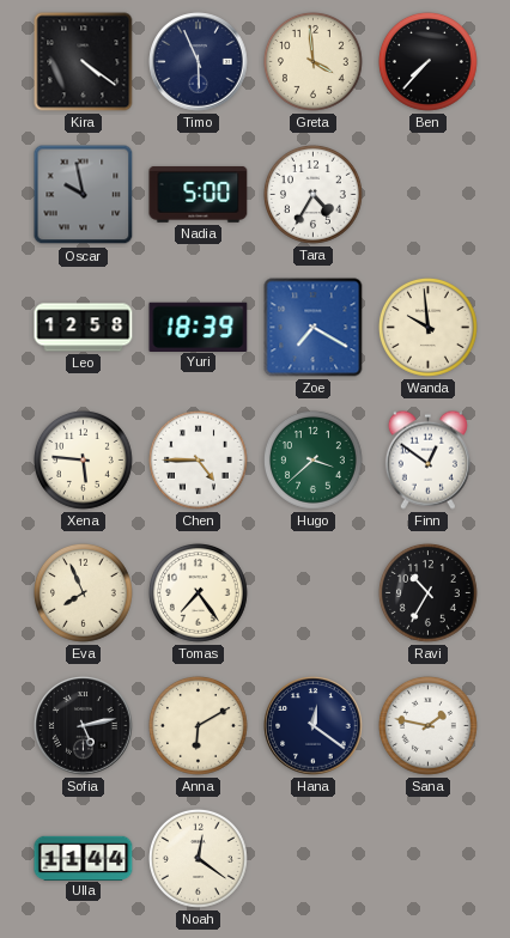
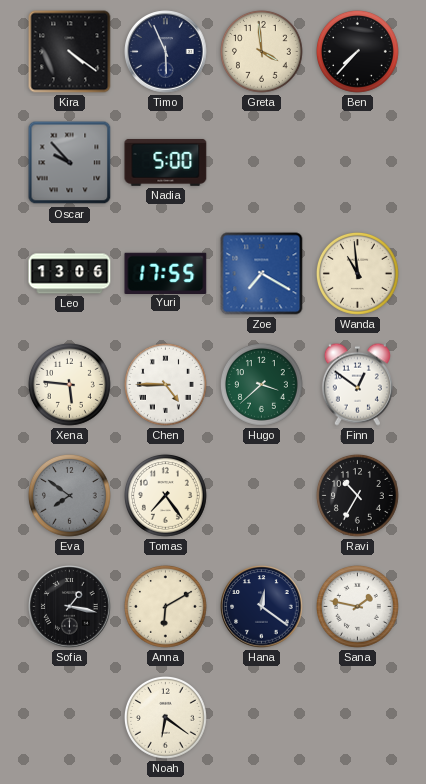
Oscar: 9:58 -> 9:53
Tara: 4:35 -> none
Leo: 12:58 -> 13:06
Yuri: 18:39 -> 17:55
Wanda: 9:59 -> 10:59
Eva: 7:56 -> 7:51
Eva dial: cream -> grey
Sofia: 5:13 -> 1:17
Ulla: 11:44 -> none
Noah: 12:21 -> 6:21
